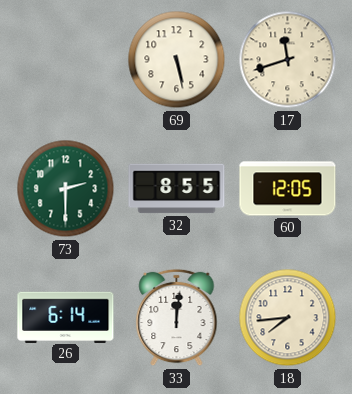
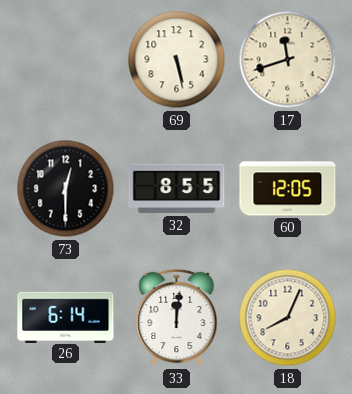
73: 2:30 -> 12:30
73 dial: green -> black
18: 7:44 -> 8:04
